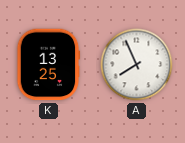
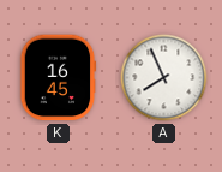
K: 13:25 -> 16:45
